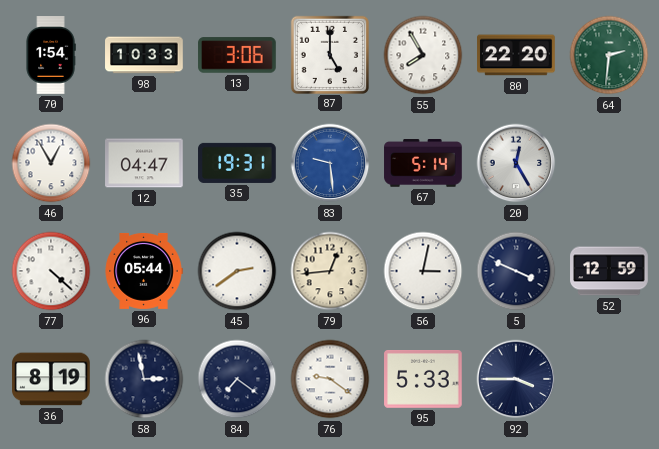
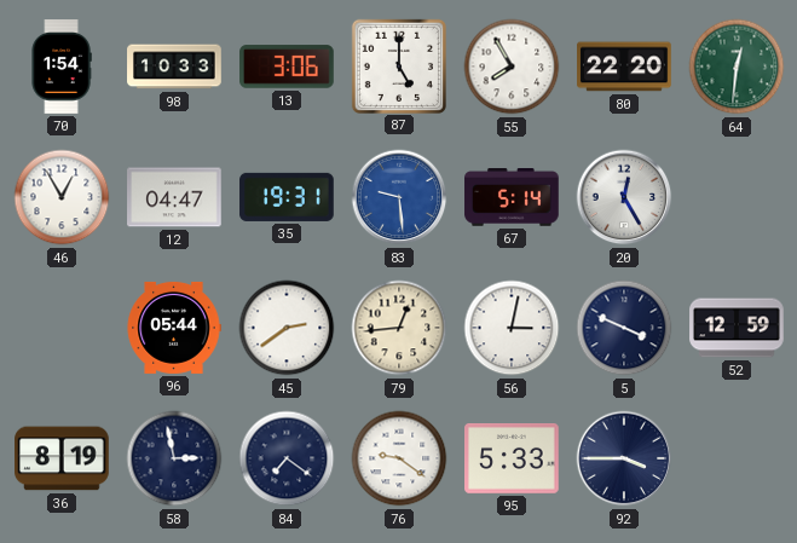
64: 2:31 -> 12:31
77: 4:22 -> none
